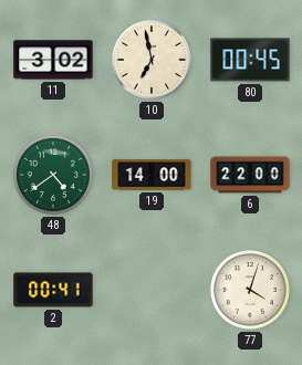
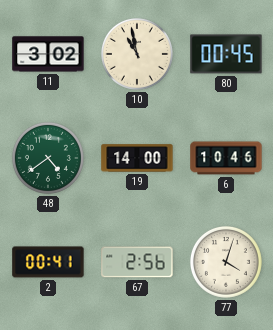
10: 6:58 -> 10:58
6: 22:00 -> 10:46
67: none -> 2:56
